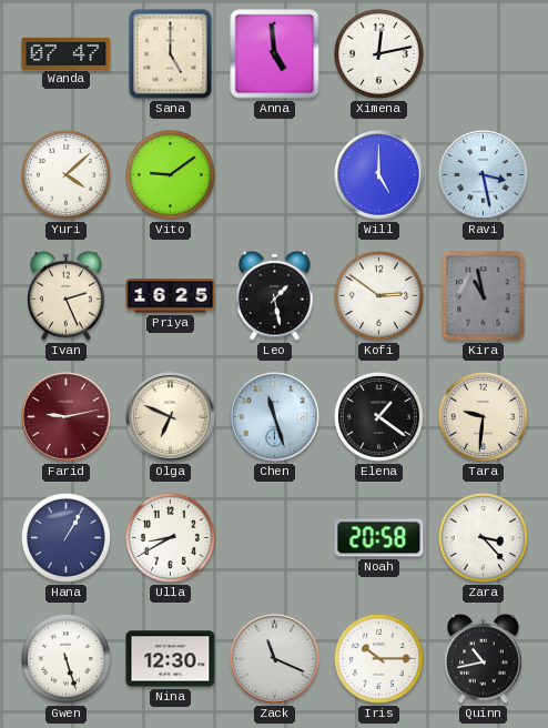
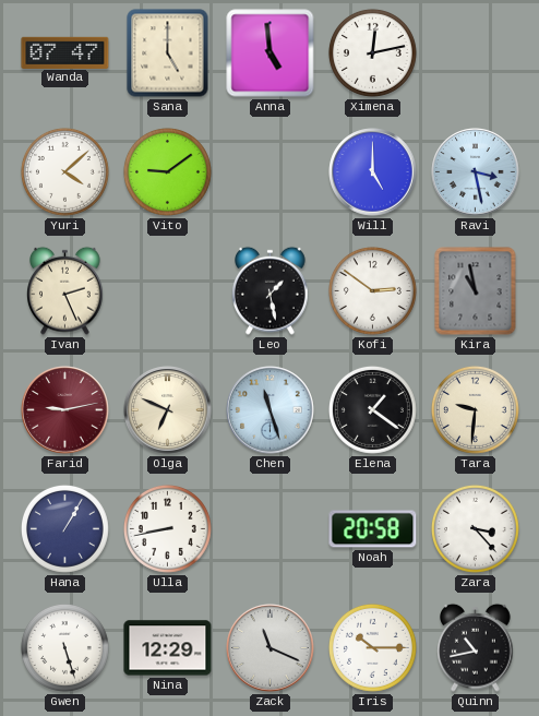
Priya: 16:25 -> none
Ulla: 8:40 -> 8:43
Nina: 12:30 -> 12:29
